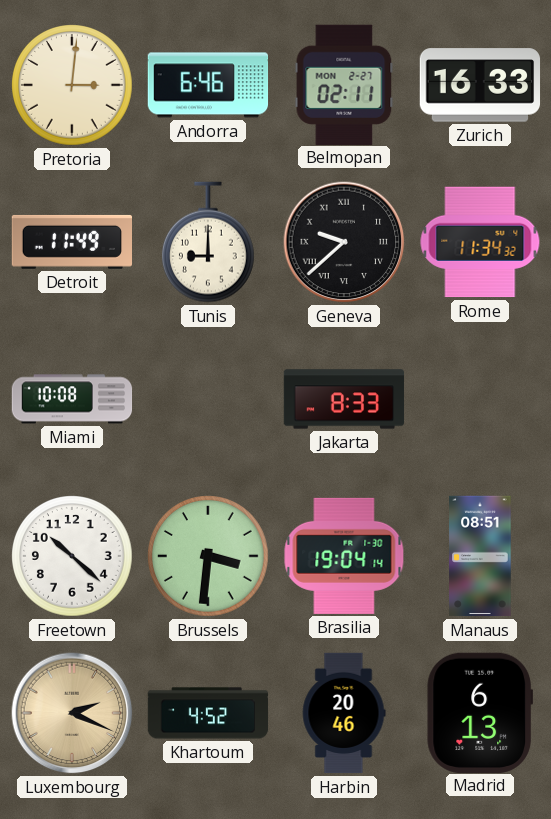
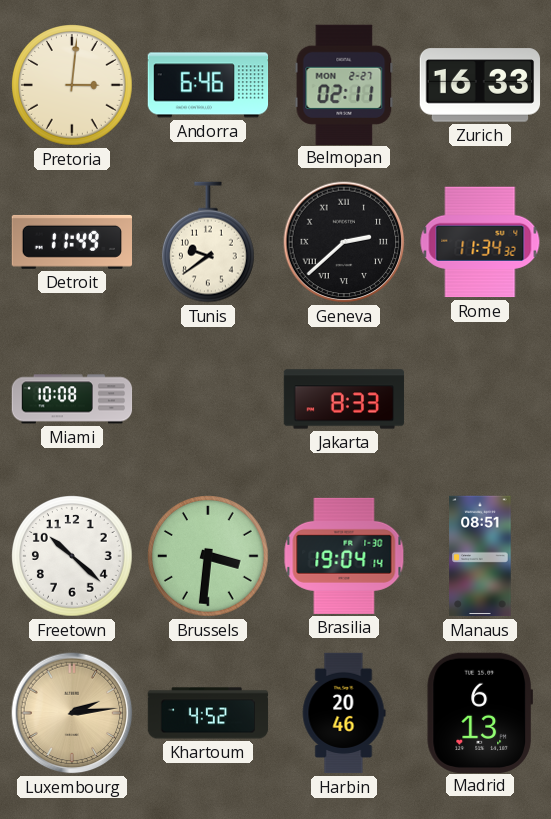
Tunis: 9:00 -> 9:39
Geneva: 9:38 -> 2:38
Luxembourg: 2:19 -> 2:14
